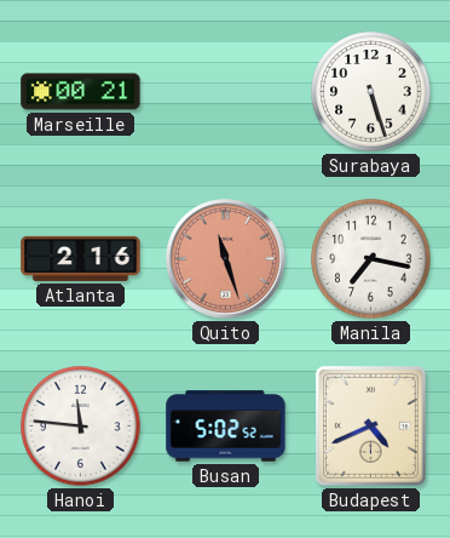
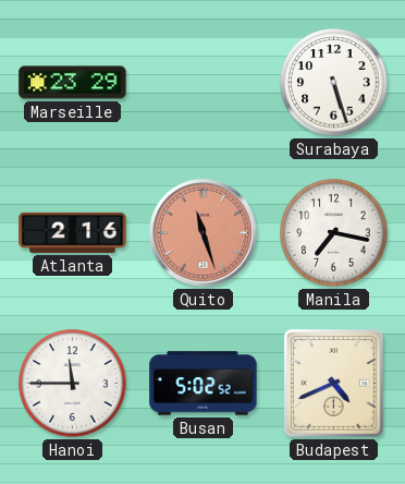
Marseille: 00:21 -> 23:29
Hanoi: 11:46 -> 11:45
